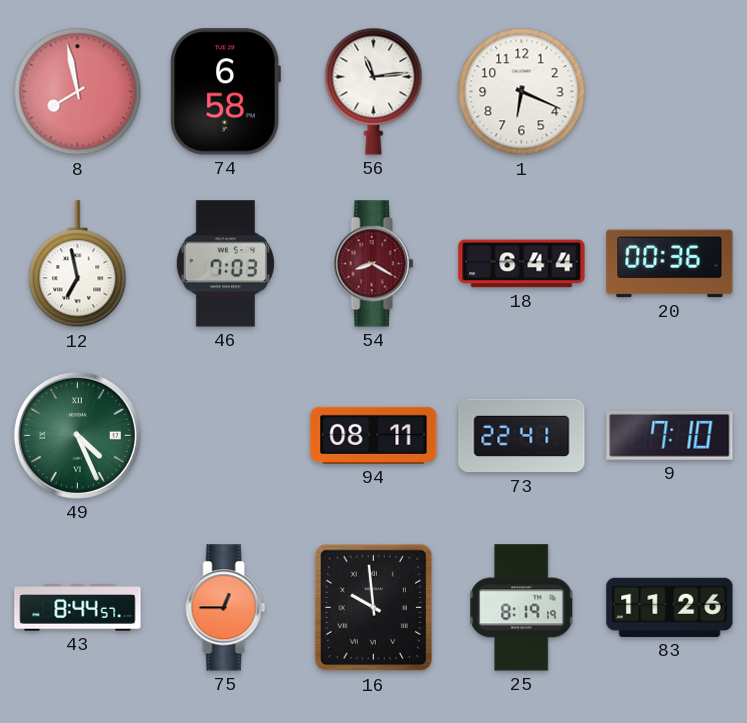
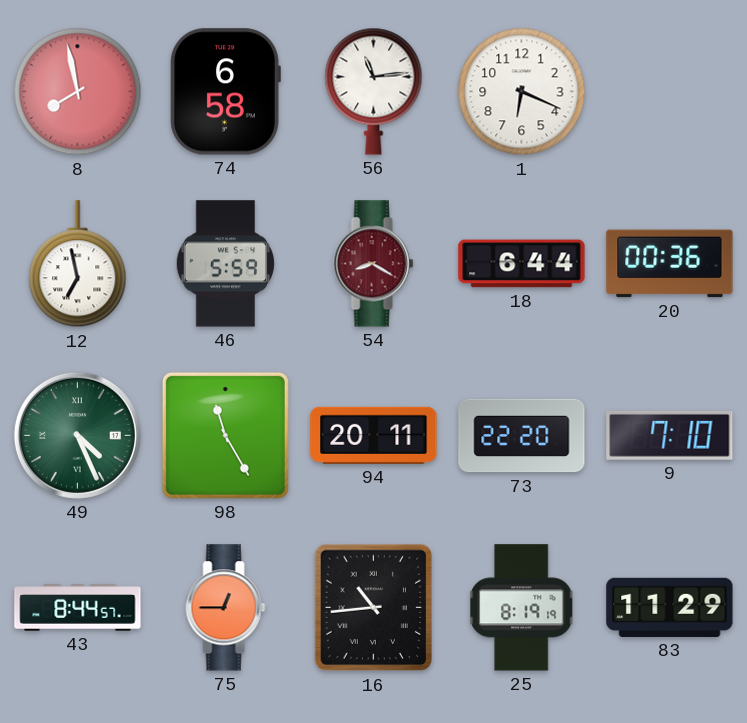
46: 7:03 -> 5:59
98: none -> 11:25
94: 08:11 -> 20:11
73: 22:41 -> 22:20
16: 9:59 -> 10:44
83: 11:26 -> 11:29
